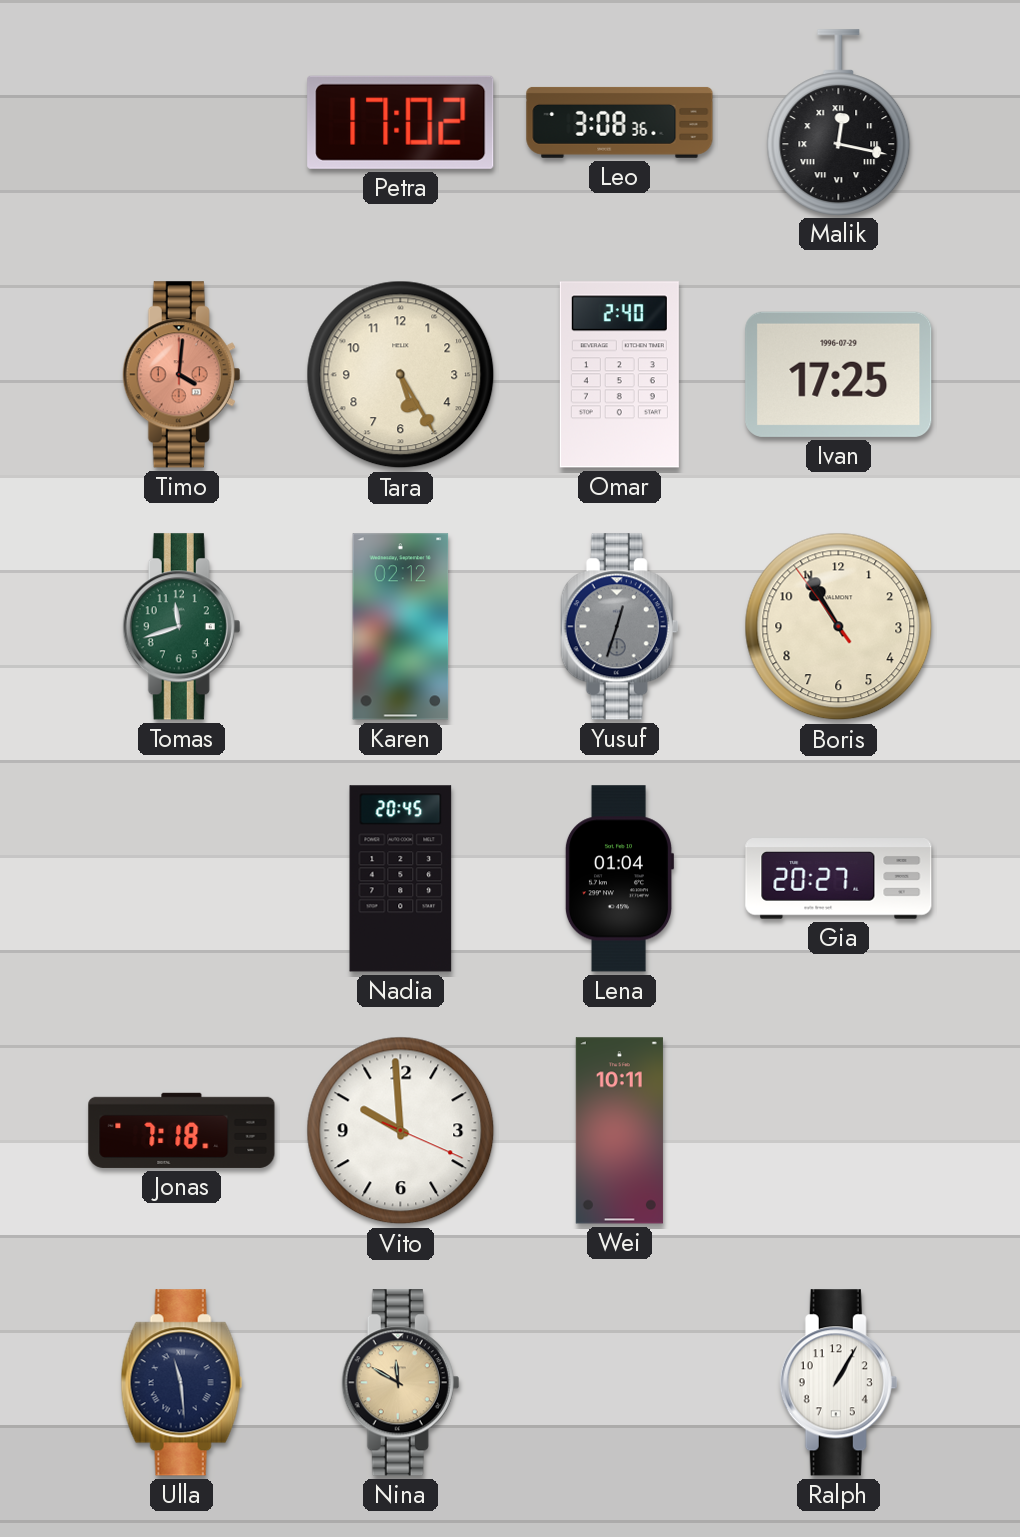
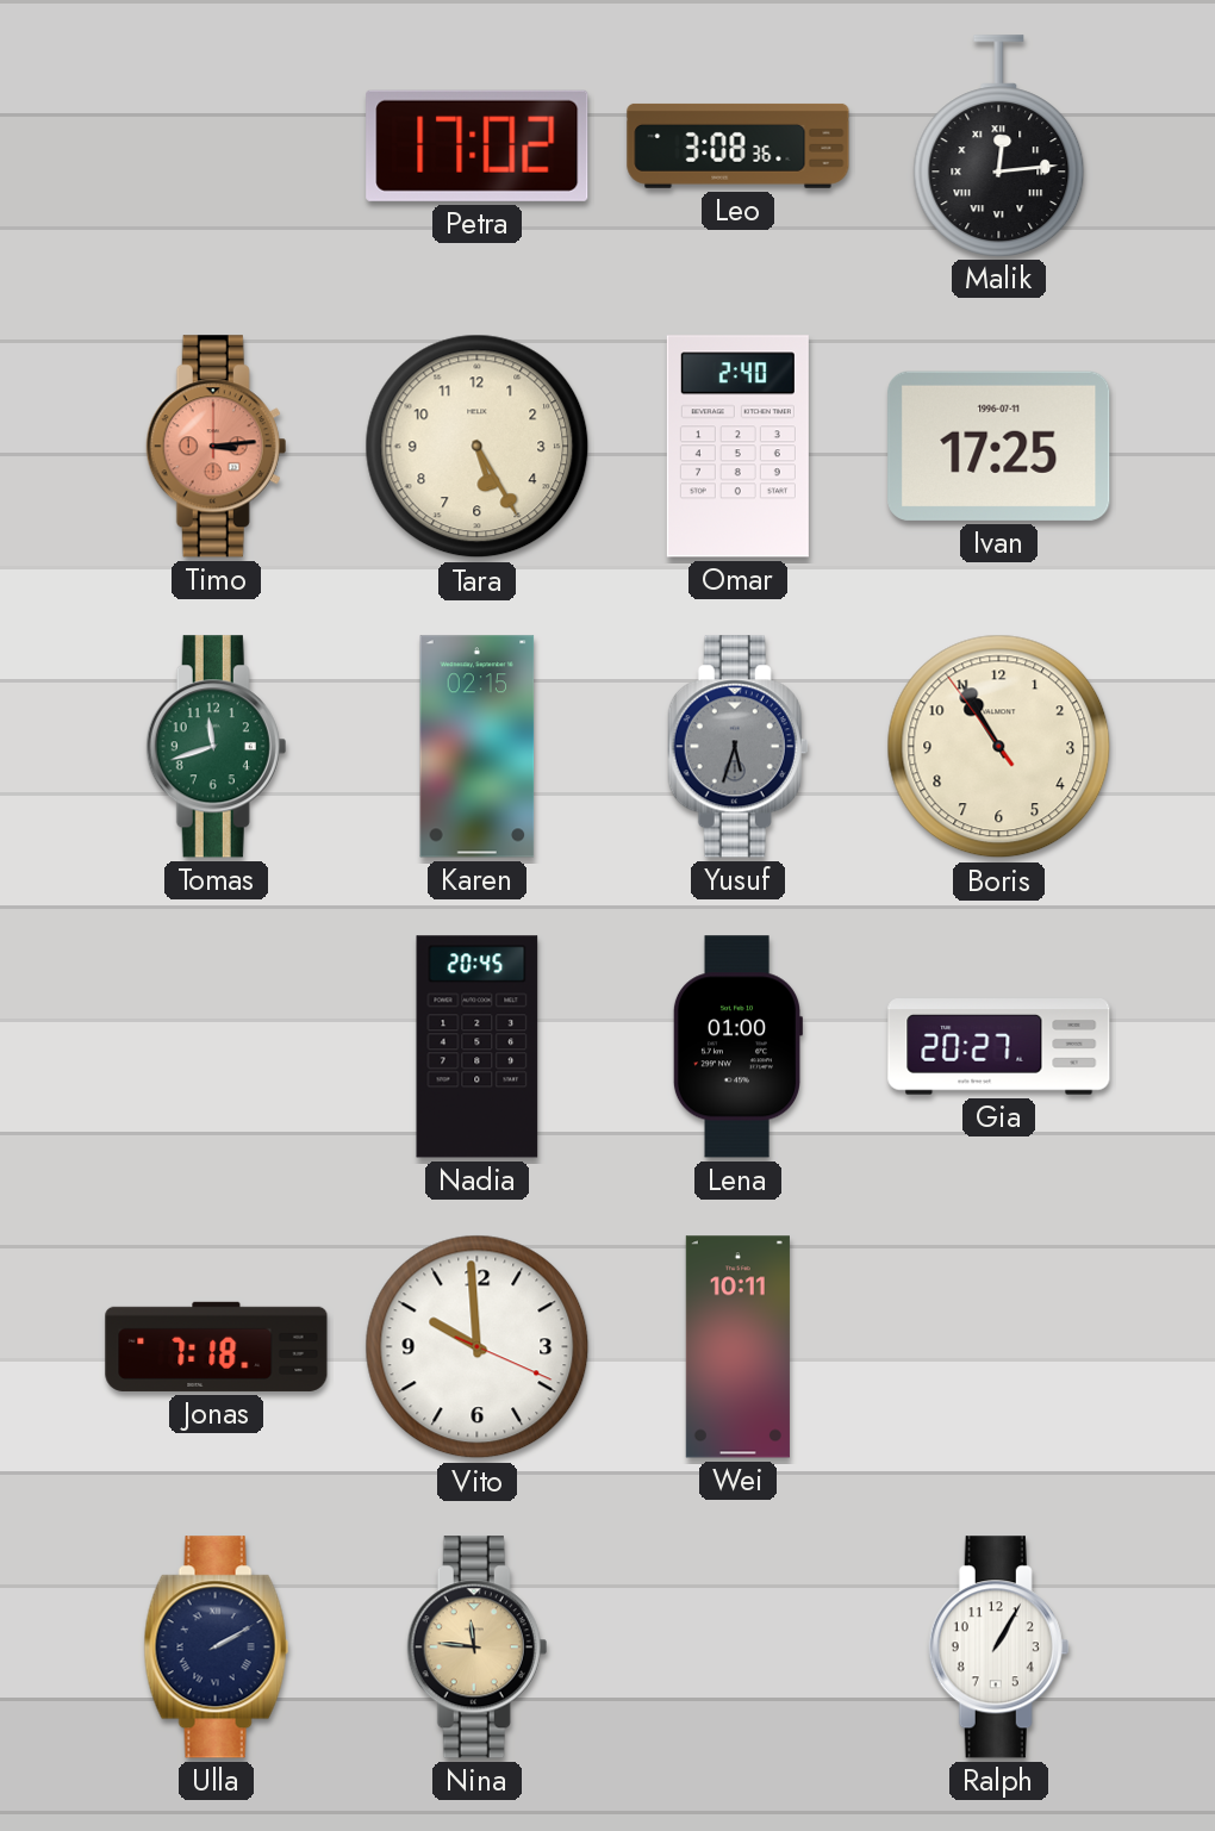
Malik: 12:17 -> 12:14
Timo: 4:01 -> 3:14
Ivan date: 1996-07-29 -> 1996-07-11
Karen: 02:12 -> 02:15
Yusuf: 12:33 -> 5:33
Lena: 01:04 -> 01:00
Ulla: 11:29 -> 2:10
Nina: 11:50 -> 11:46
